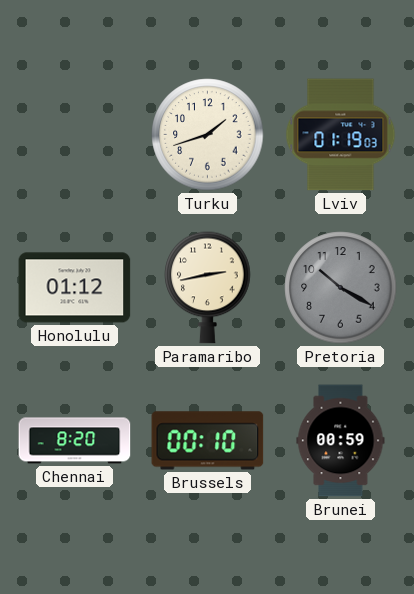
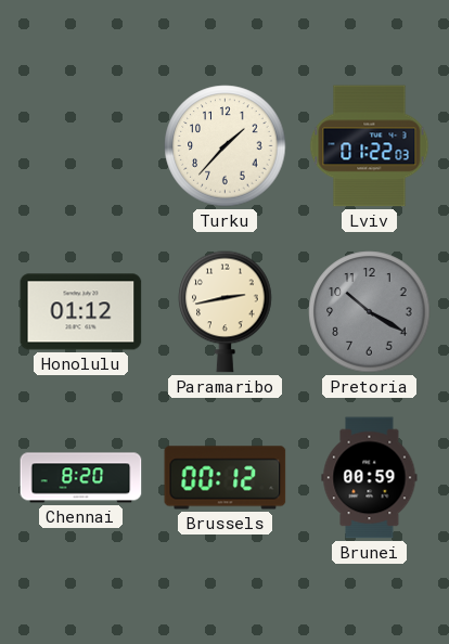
Turku: 1:42 -> 1:37
Lviv: 01:19 -> 01:22
Brussels: 00:10 -> 00:12
